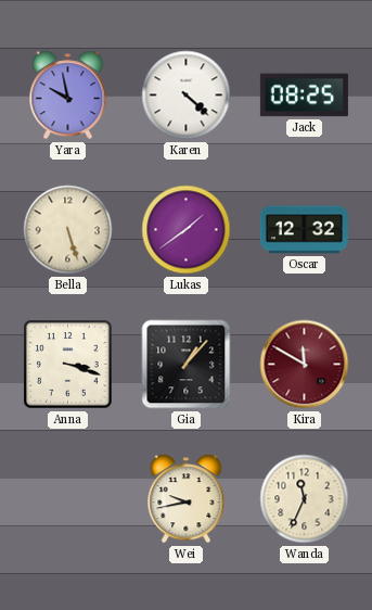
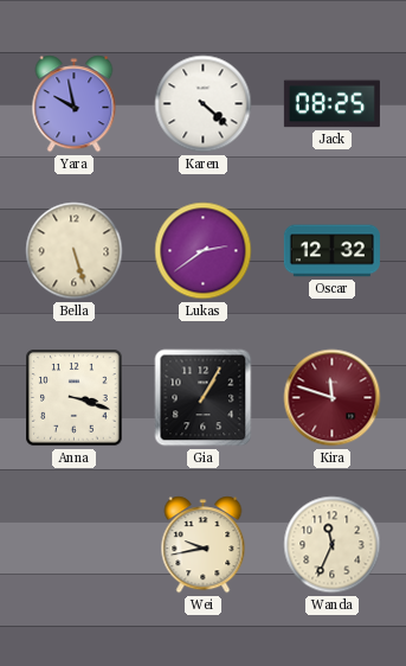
Lukas: 1:39 -> 2:39
Gia: 1:07 -> 1:05
Kira: 11:50 -> 11:48
